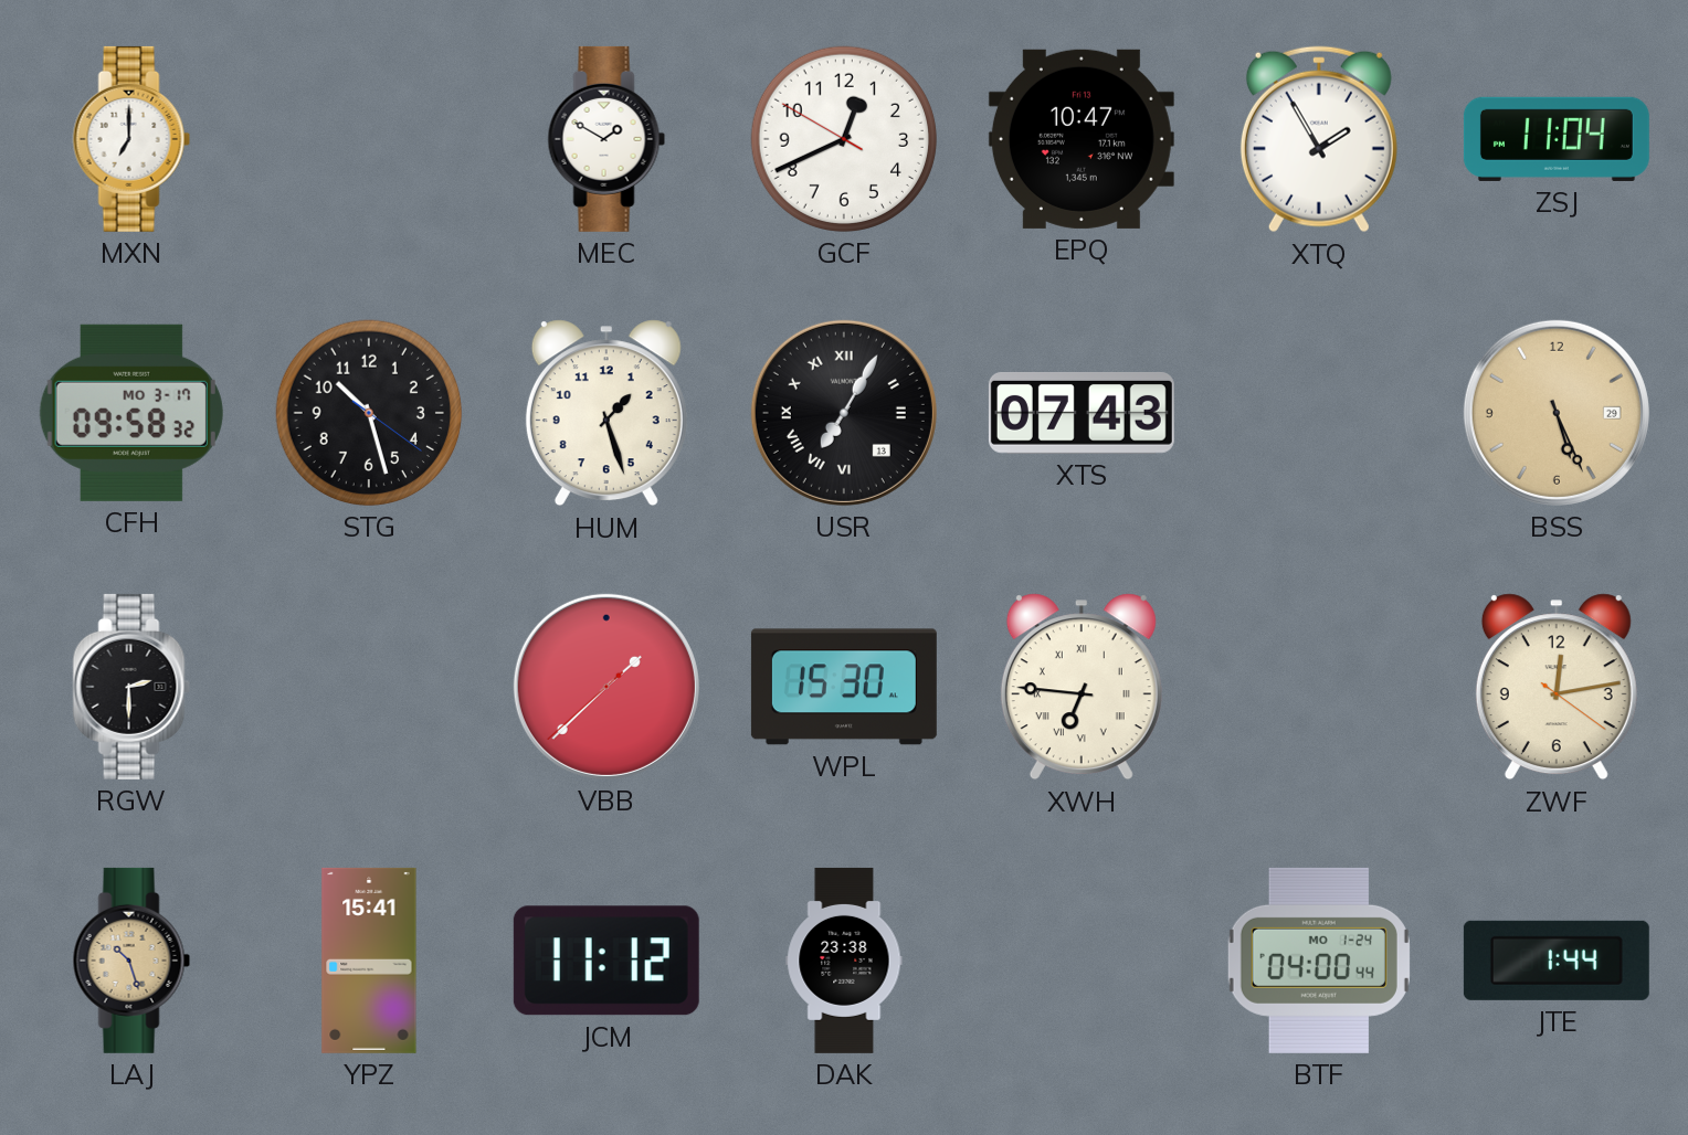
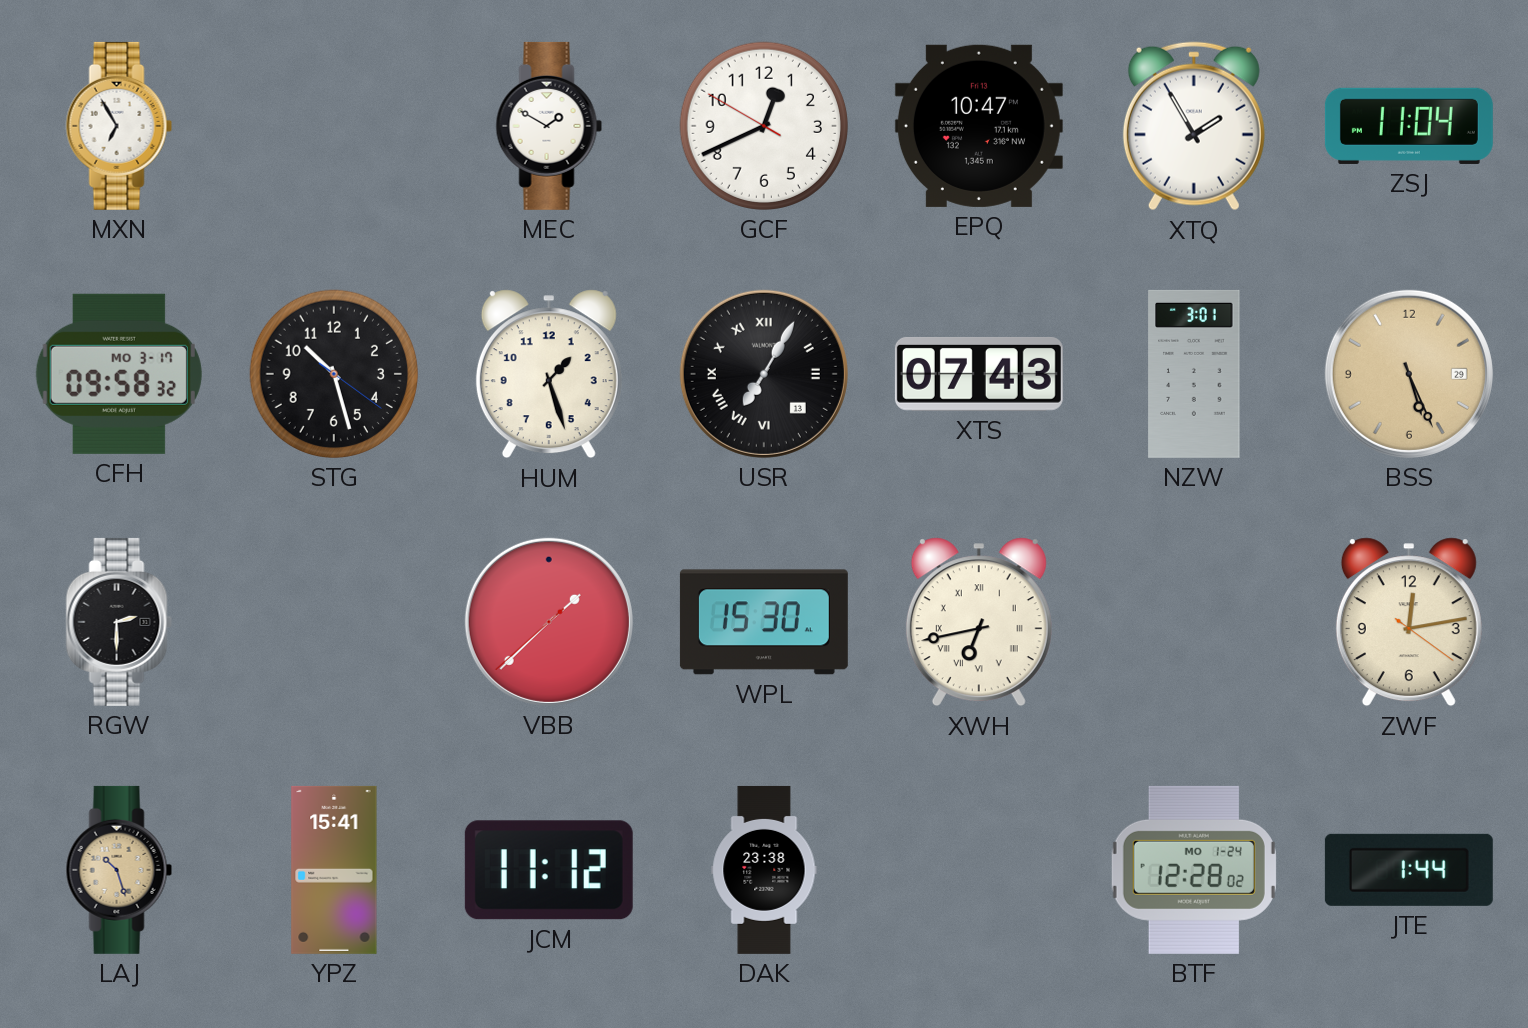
MXN: 7:00 -> 6:55
NZW: none -> 3:01
XWH: 6:46 -> 6:43
BTF: 04:00 -> 12:28
